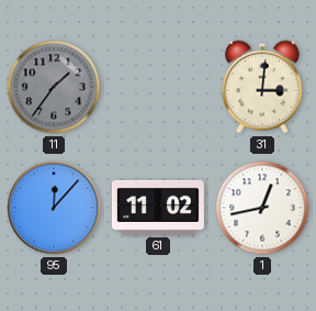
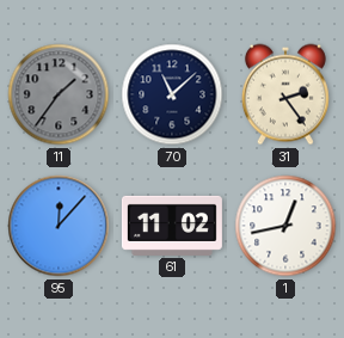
70: none -> 11:08
31: 3:01 -> 2:24
